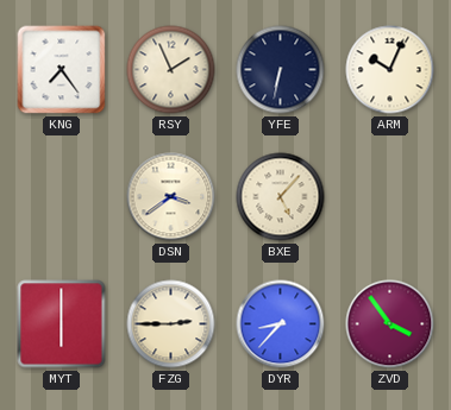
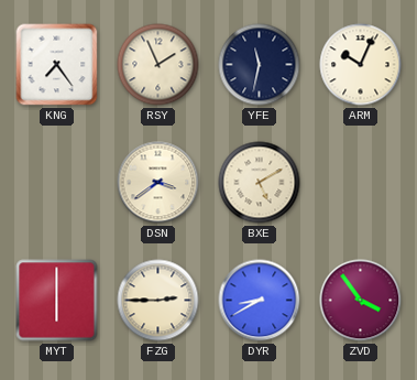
YFE: 6:32 -> 11:32
BXE: 5:07 -> 5:10
DYR: 8:37 -> 8:40
